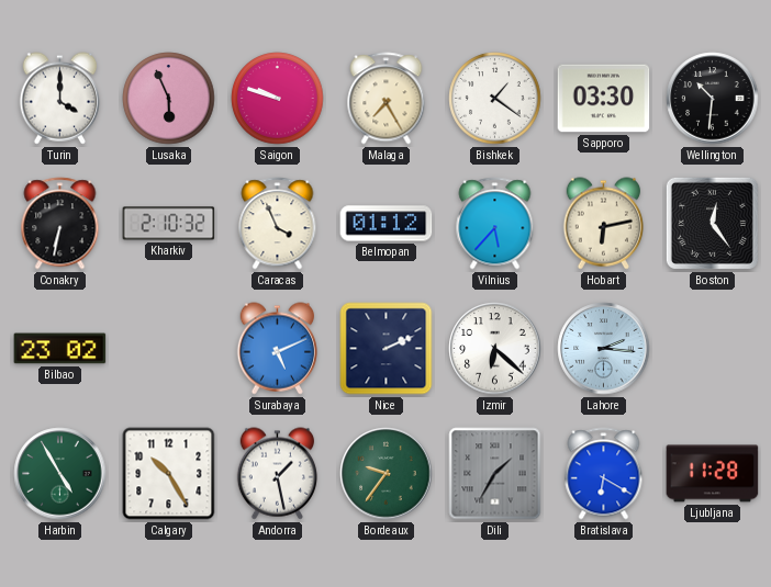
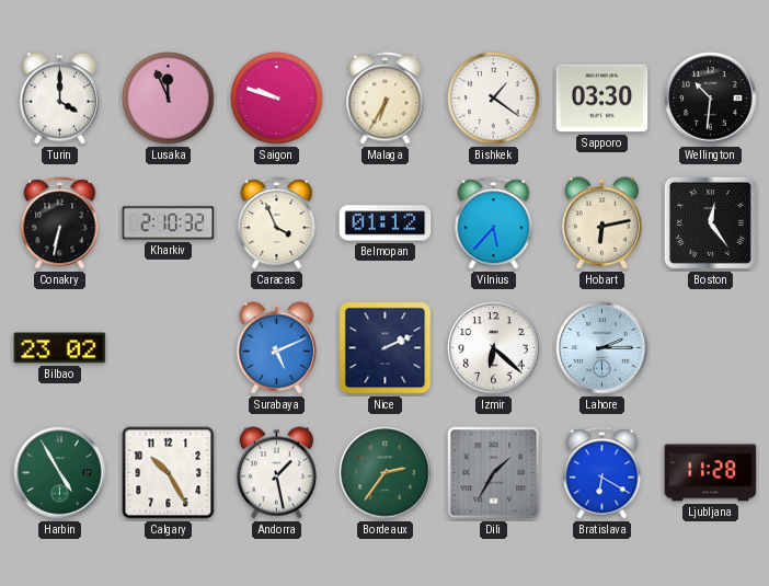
Lusaka: 5:56 -> 11:56
Malaga: 7:25 -> 6:35
Lahore: 2:16 -> 2:15
Bordeaux: 9:36 -> 2:36
